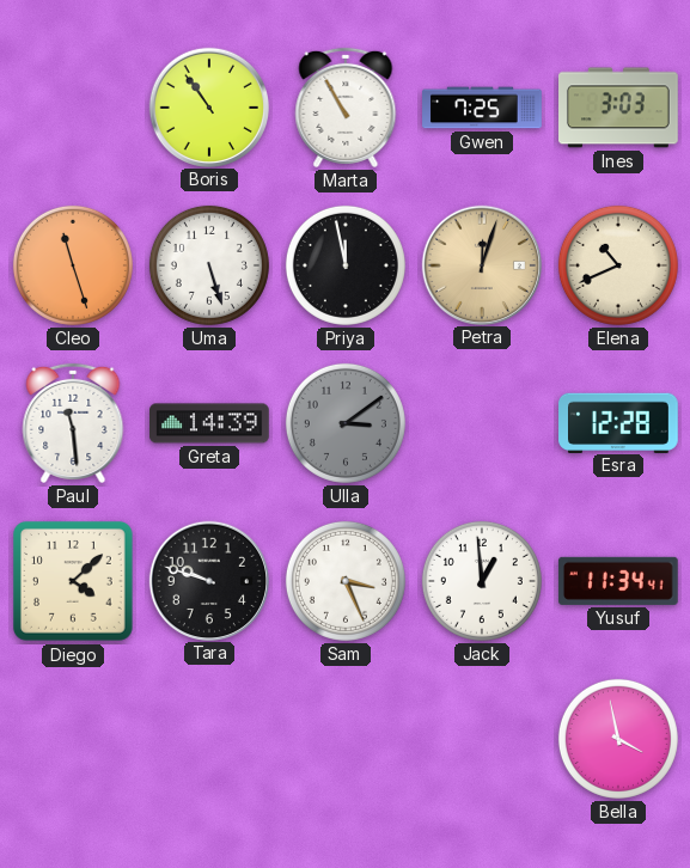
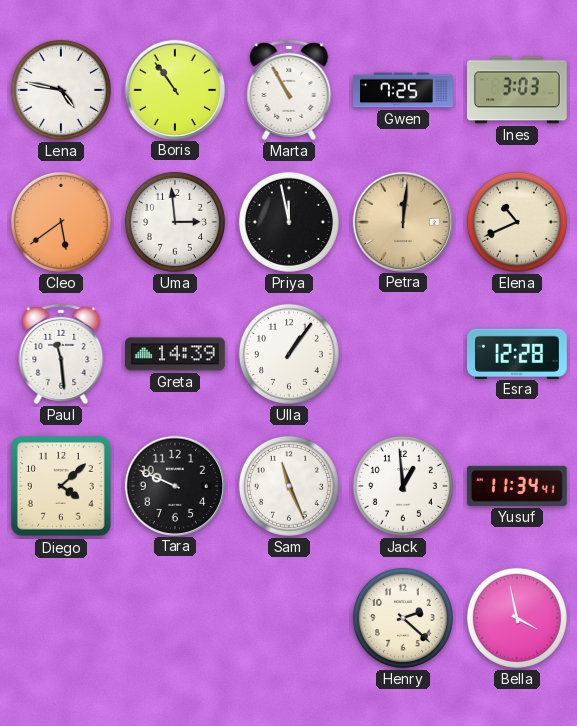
Lena: none -> 4:47
Cleo: 11:27 -> 5:39
Uma: 5:27 -> 2:59
Petra: 12:03 -> 12:01
Ulla: 3:09 -> 1:06
Ulla dial: grey -> white
Tara: 9:48 -> 9:49
Sam: 3:26 -> 11:26
Henry: none -> 2:22
